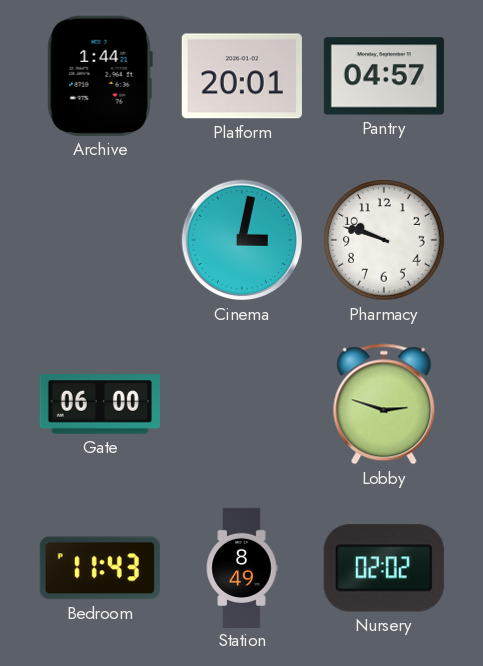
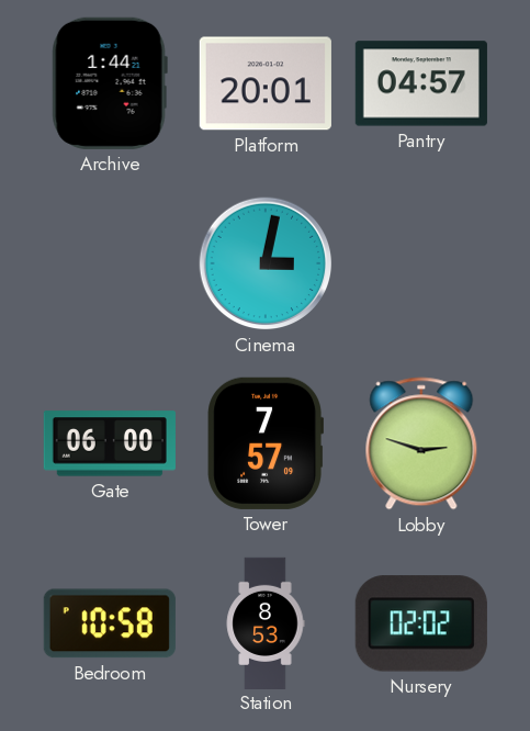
Pharmacy: 9:48 -> none
Tower: none -> 7:57
Bedroom: 11:43 -> 10:58
Station: 8:49 -> 8:53
